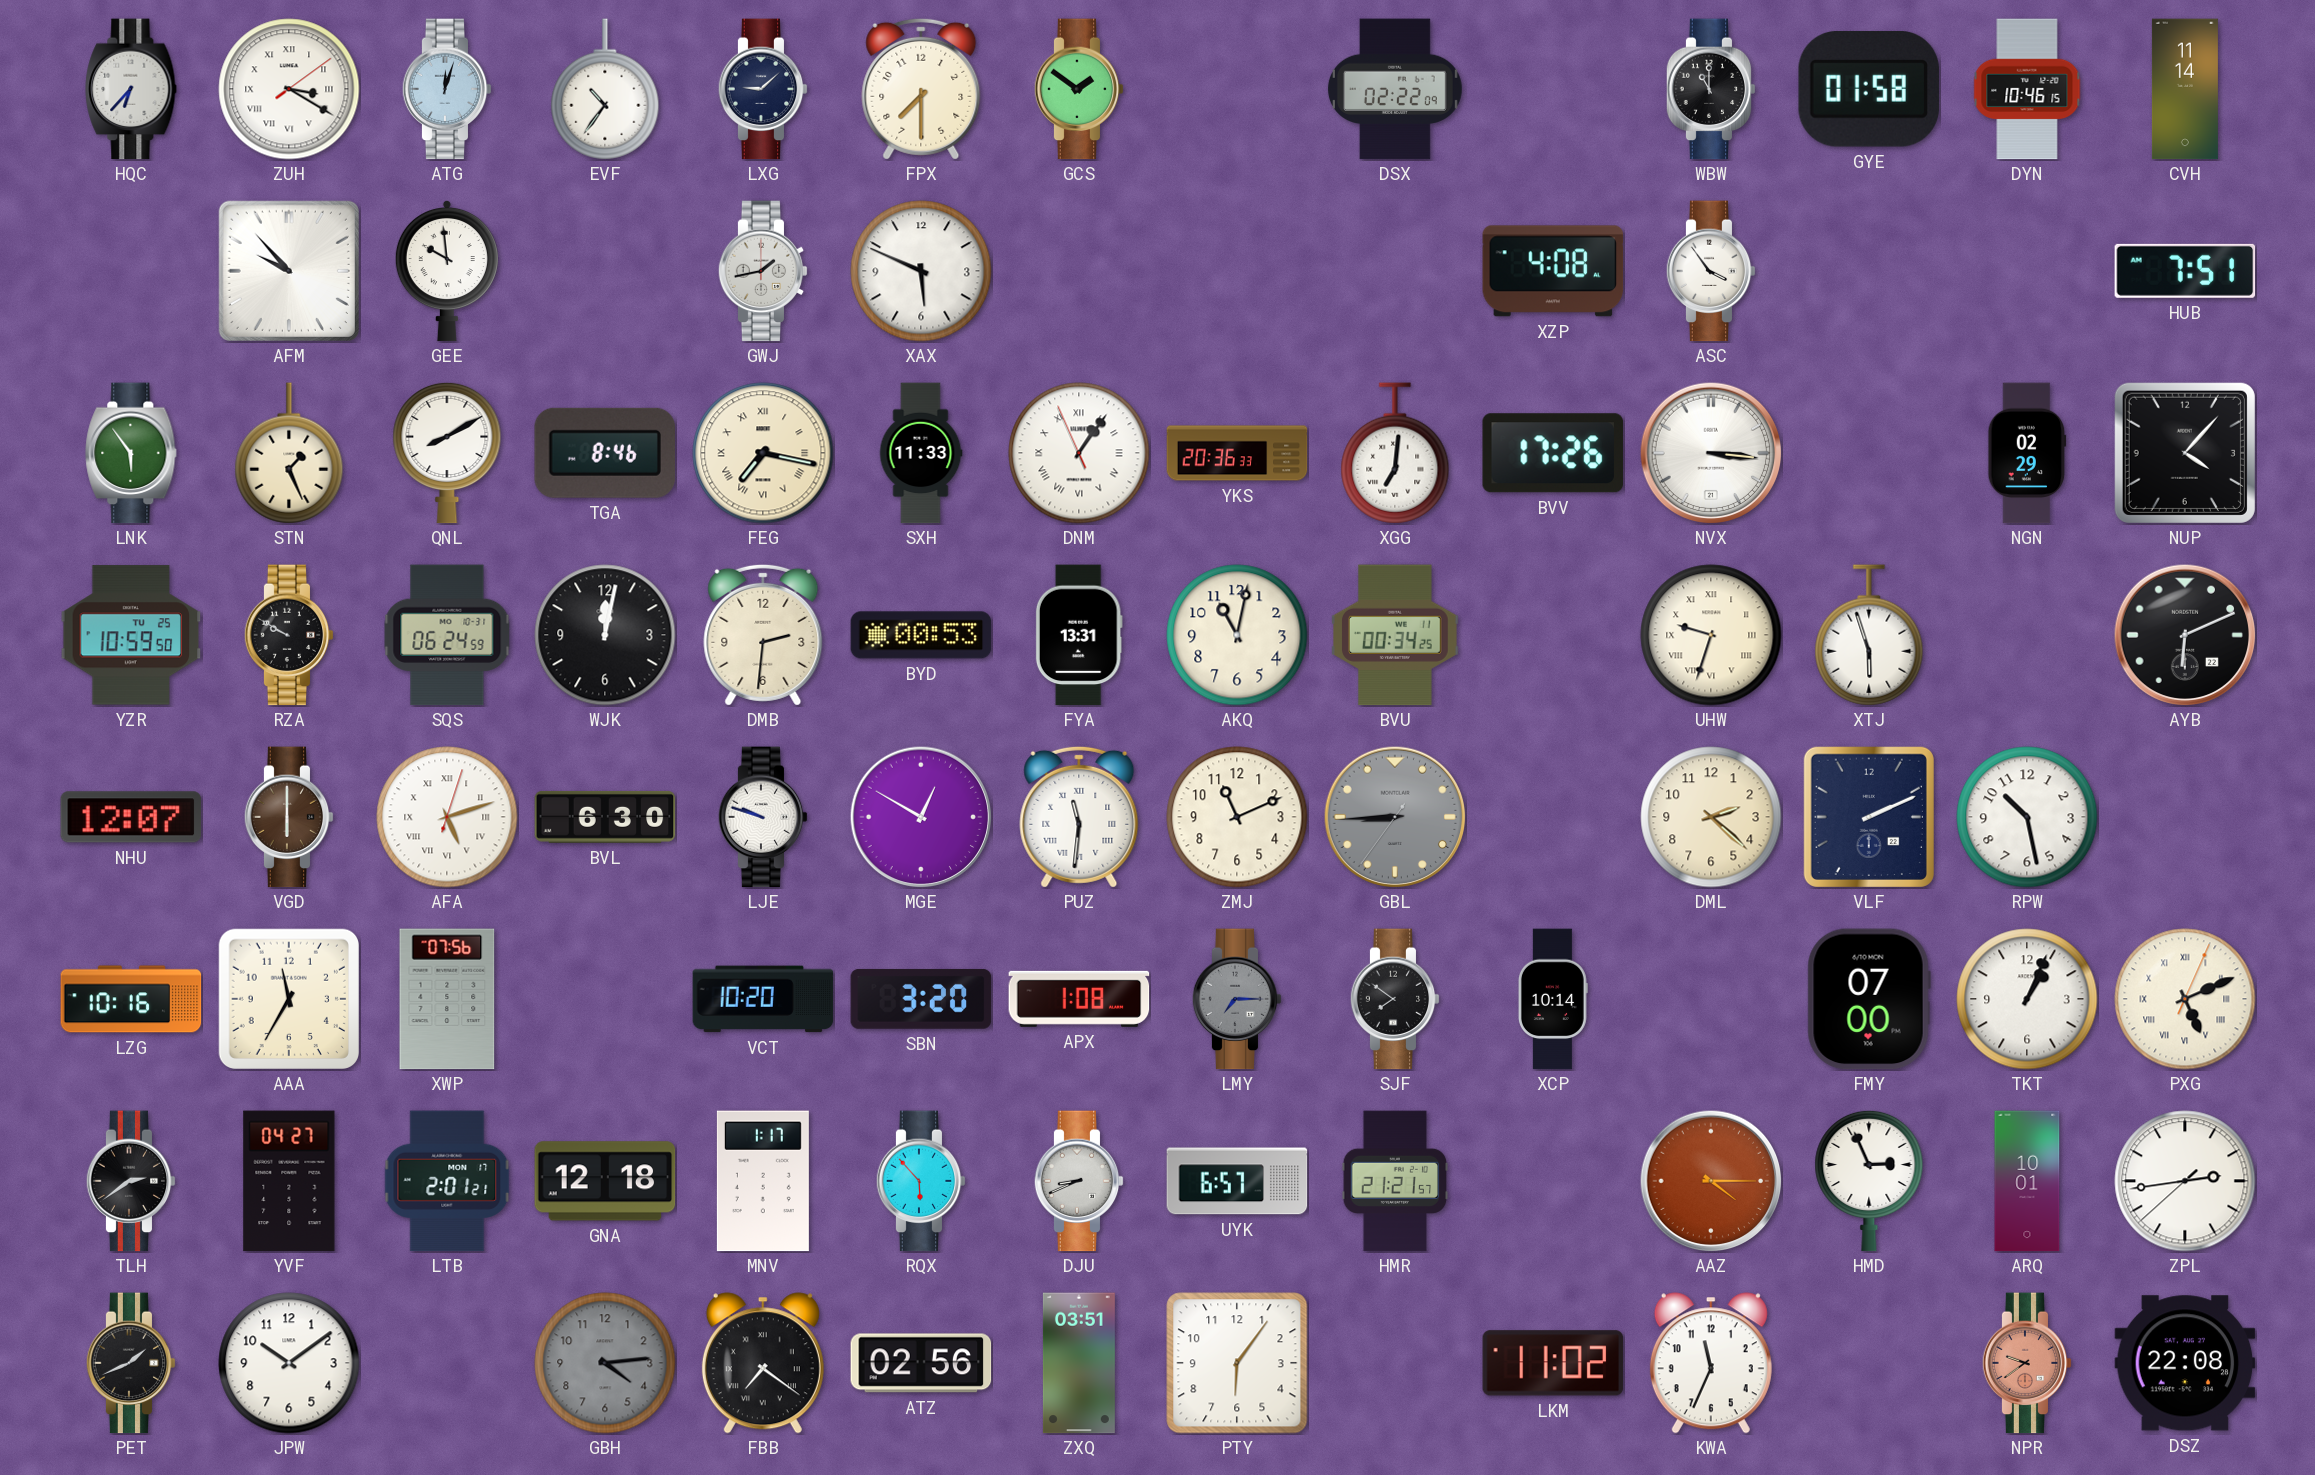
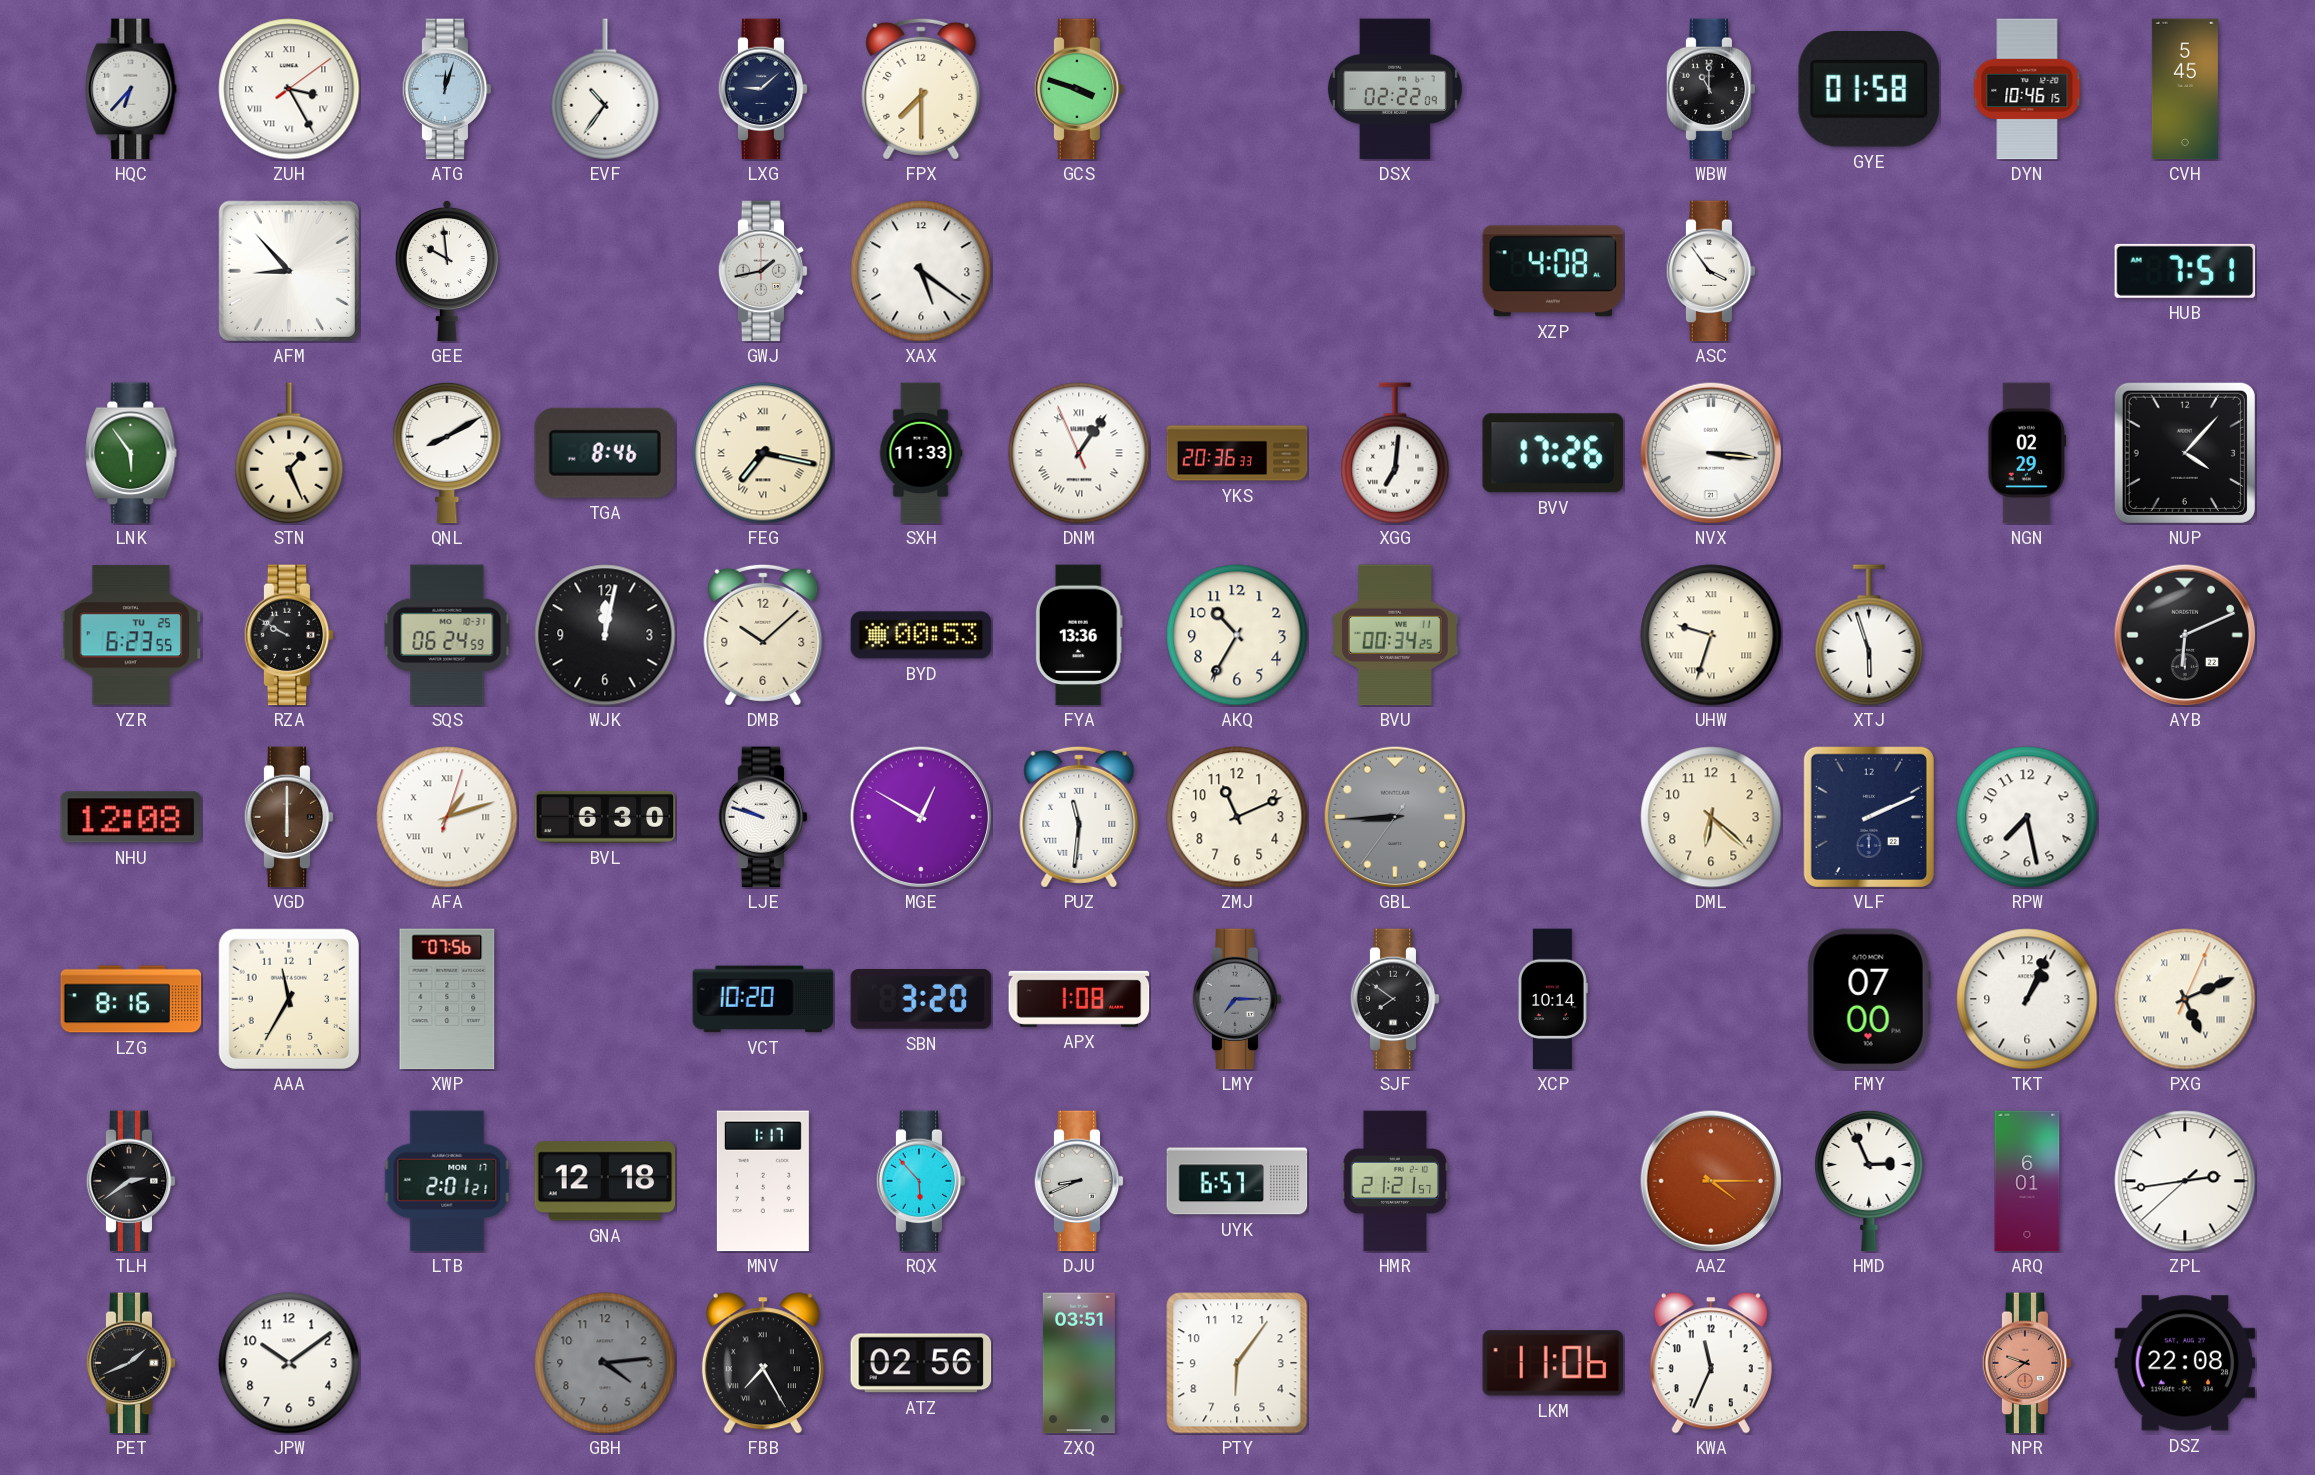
ZUH: 3:20 -> 3:25
GCS: 1:51 -> 3:48
CVH: 11:14 -> 5:45
AFM: 9:53 -> 8:53
XAX: 5:49 -> 5:21
YZR: 10:59 -> 6:23
DMB: 2:31 -> 10:08
FYA: 13:31 -> 13:36
AKQ: 11:02 -> 10:35
NHU: 12:07 -> 12:08
AFA: 5:12 -> 1:12
DML: 2:22 -> 6:22
RPW: 10:28 -> 7:28
LZG: 10:16 -> 8:16
YVF: 04:27 -> none
ARQ: 10:01 -> 6:01
FBB: 7:21 -> 7:25
LKM: 11:02 -> 11:06
